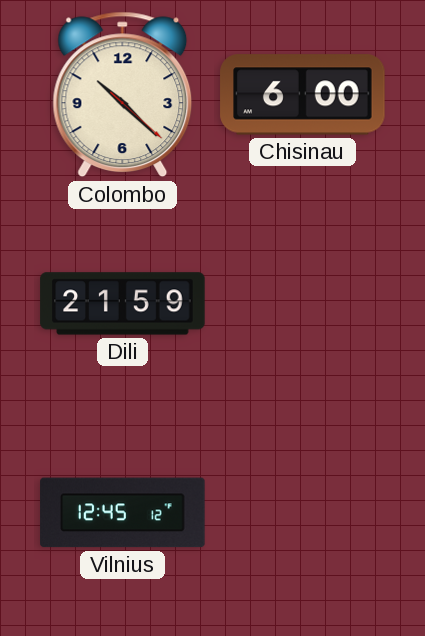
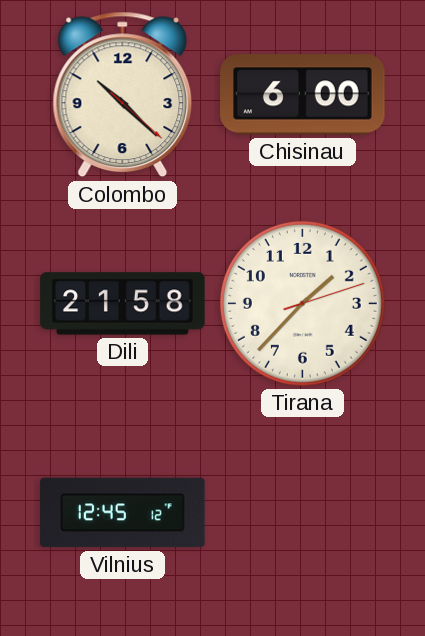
Dili: 21:59 -> 21:58
Tirana: none -> 1:37
